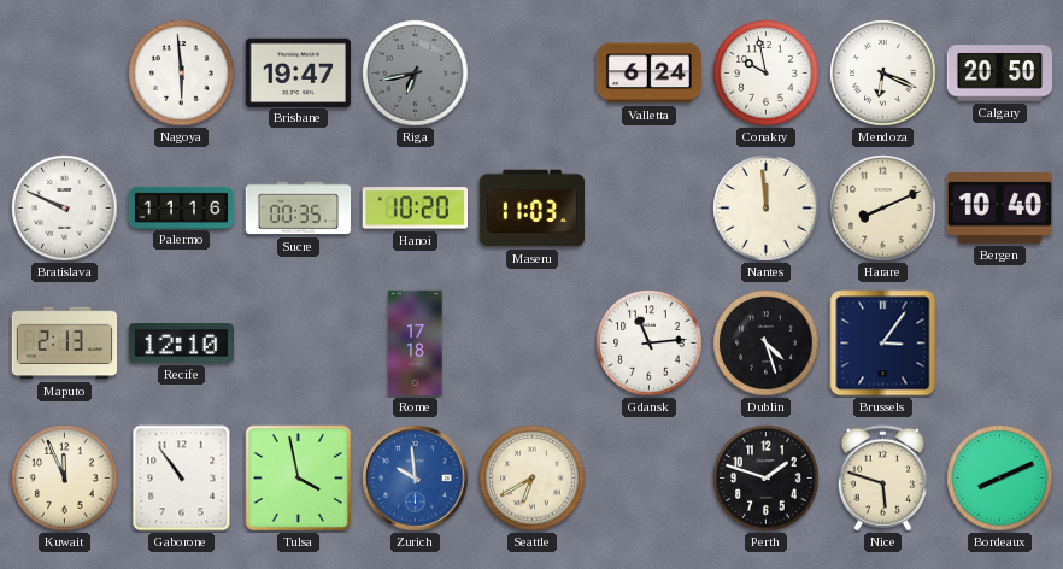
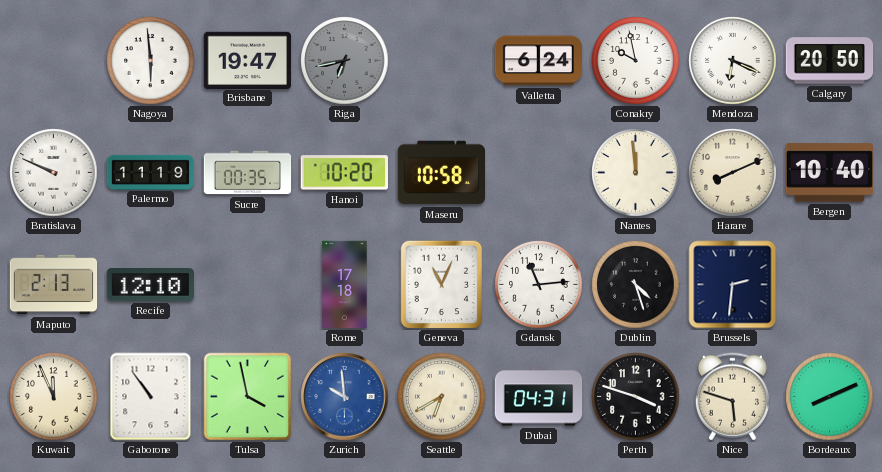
Palermo: 11:16 -> 11:19
Maseru: 11:03 -> 10:58
Geneva: none -> 11:04
Brussels: 3:06 -> 2:31
Dubai: none -> 04:31
Perth: 1:48 -> 3:48
